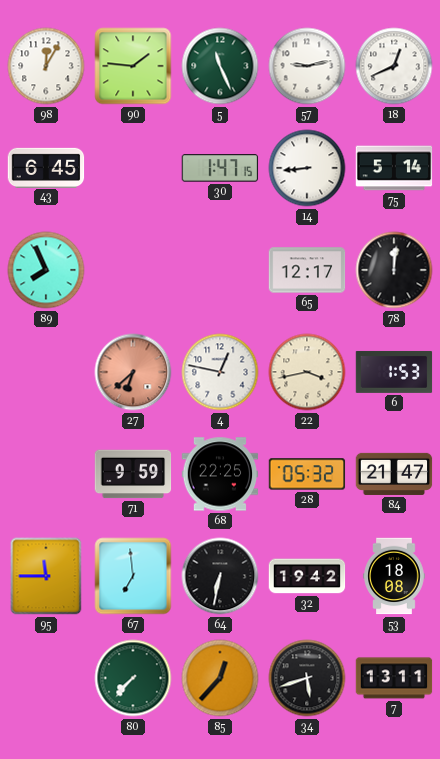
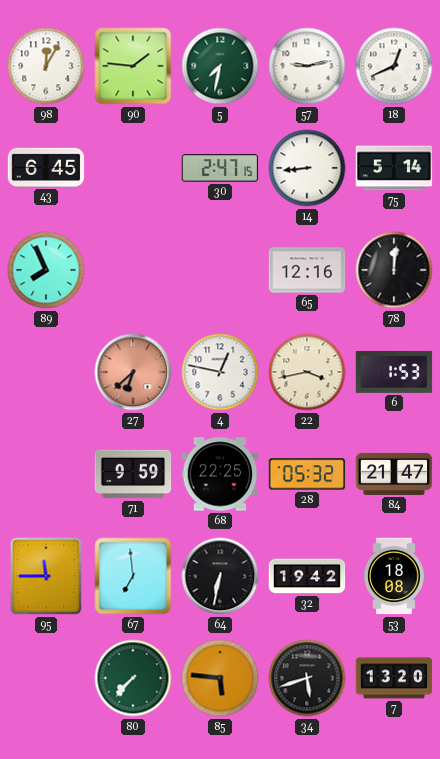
5: 11:26 -> 7:32
30: 1:47 -> 2:47
65: 12:17 -> 12:16
85: 12:37 -> 5:46
7: 13:11 -> 13:20
